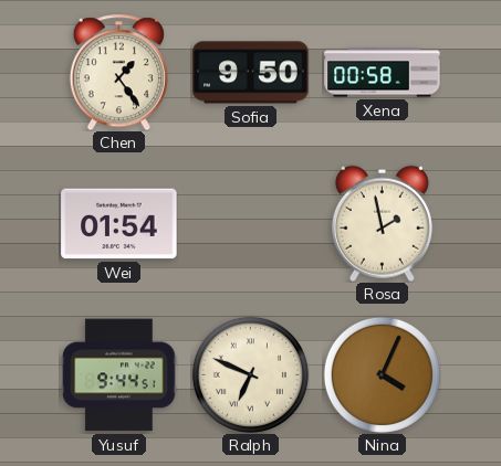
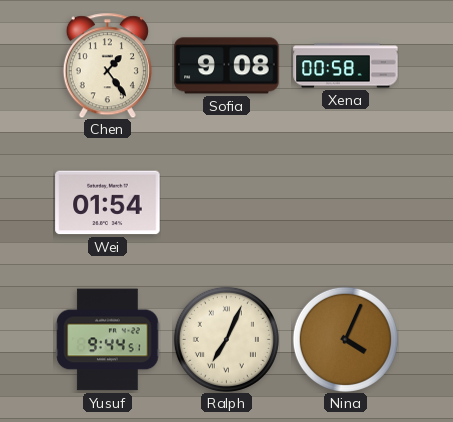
Sofia: 9:50 -> 9:08
Rosa: 1:58 -> none
Ralph: 6:49 -> 7:04
